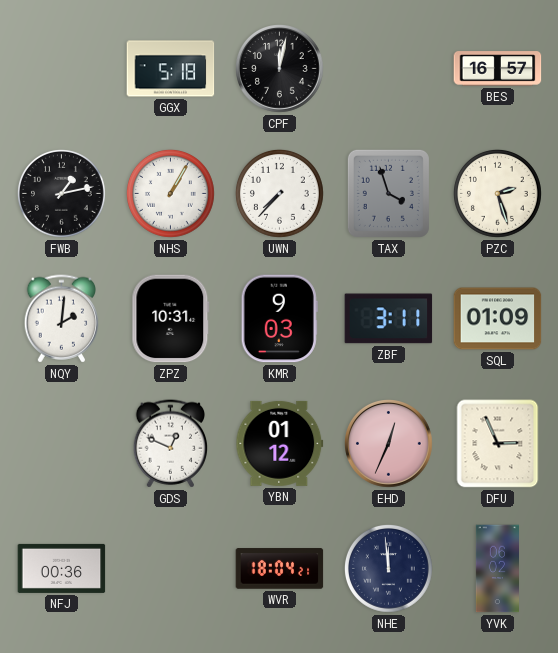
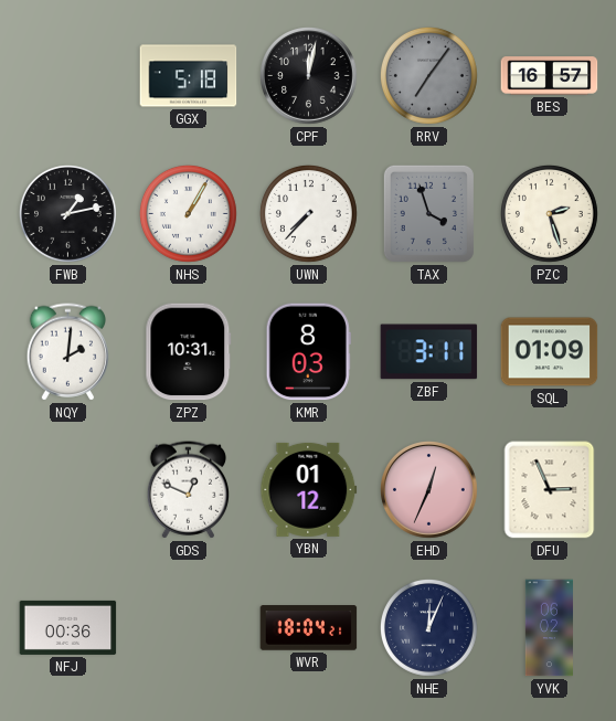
RRV: none -> 7:06
KMR: 9:03 -> 8:03
NHE: 11:59 -> 12:04
